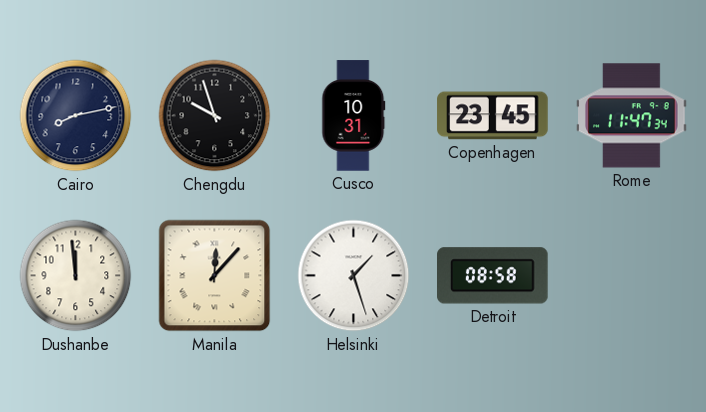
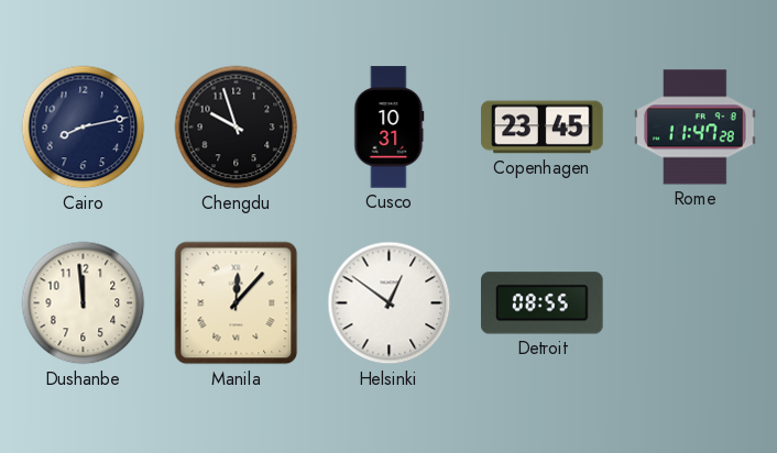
Rome: 11:47:34 -> 11:47:28
Helsinki: 1:27 -> 12:51
Detroit: 08:58 -> 08:55
